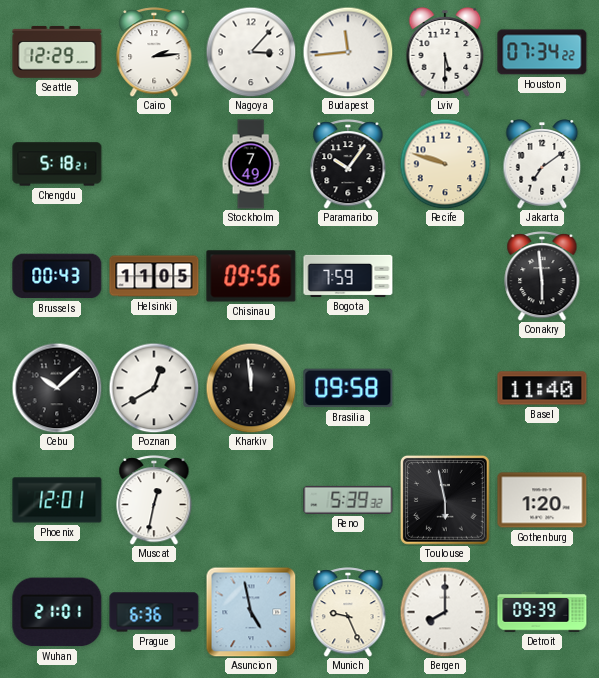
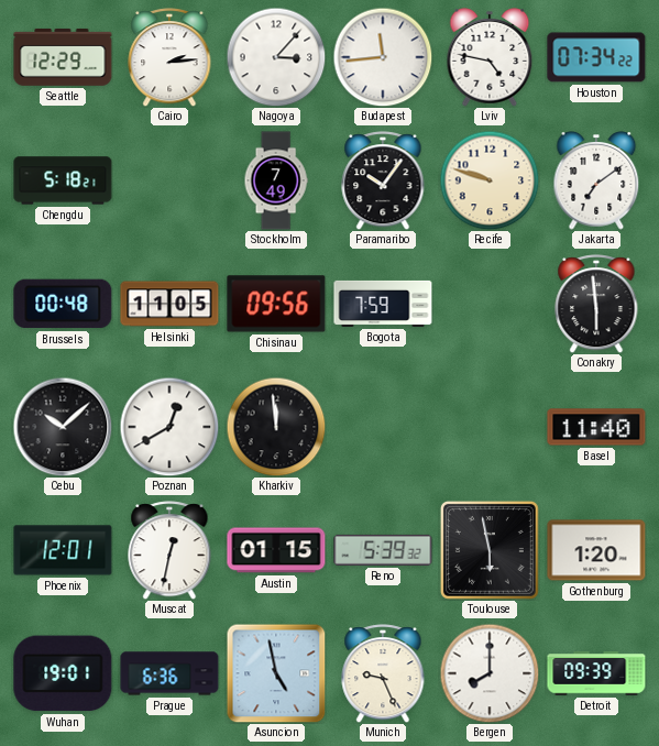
Lviv: 5:30 -> 4:47
Brussels: 00:43 -> 00:48
Brasilia: 09:58 -> none
Austin: none -> 01:15
Wuhan: 21:01 -> 19:01
